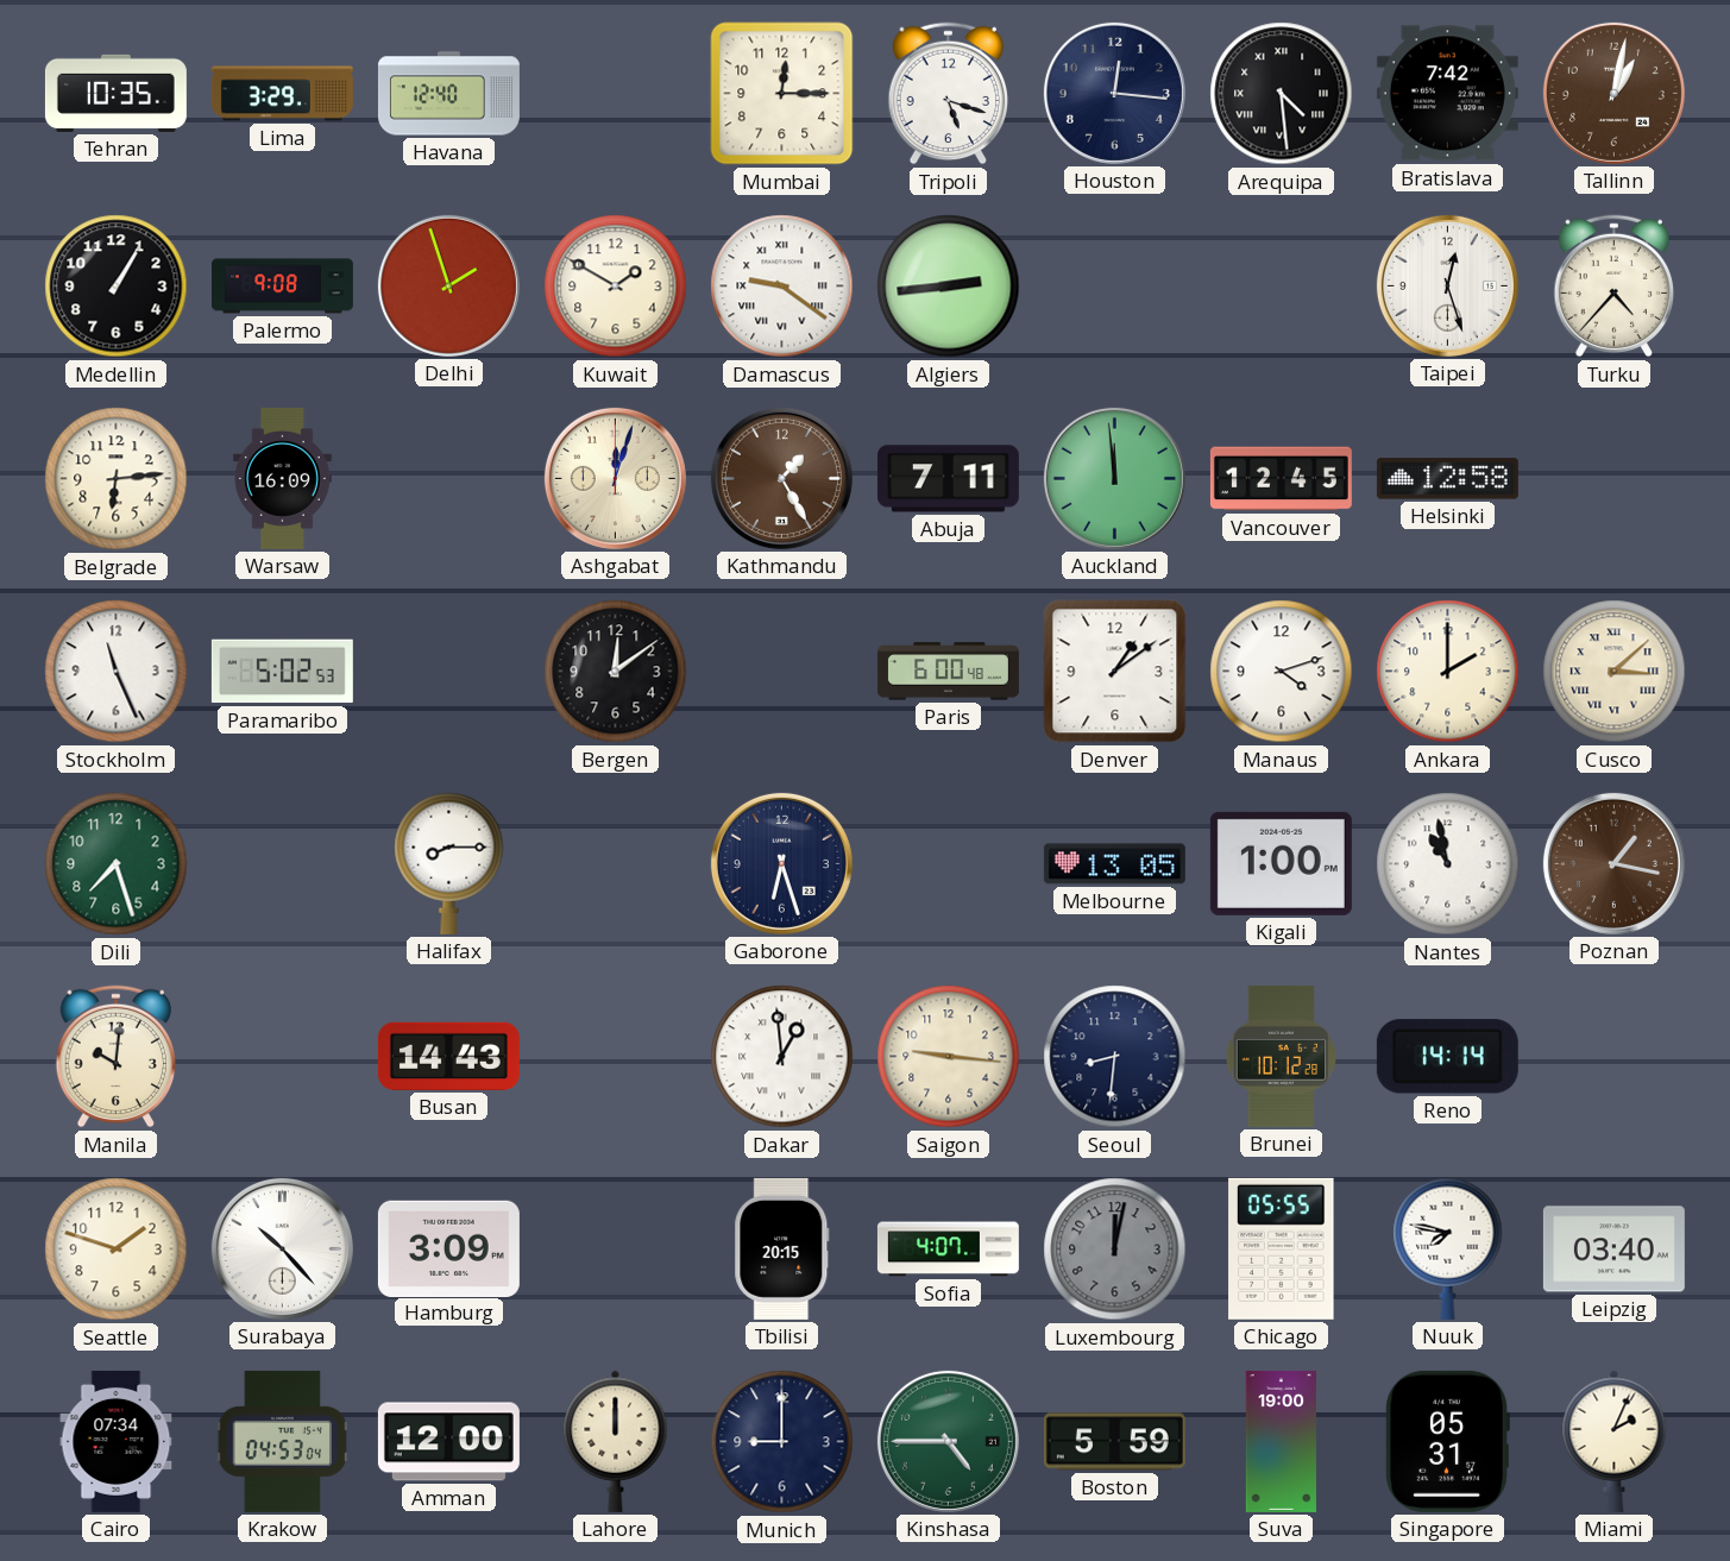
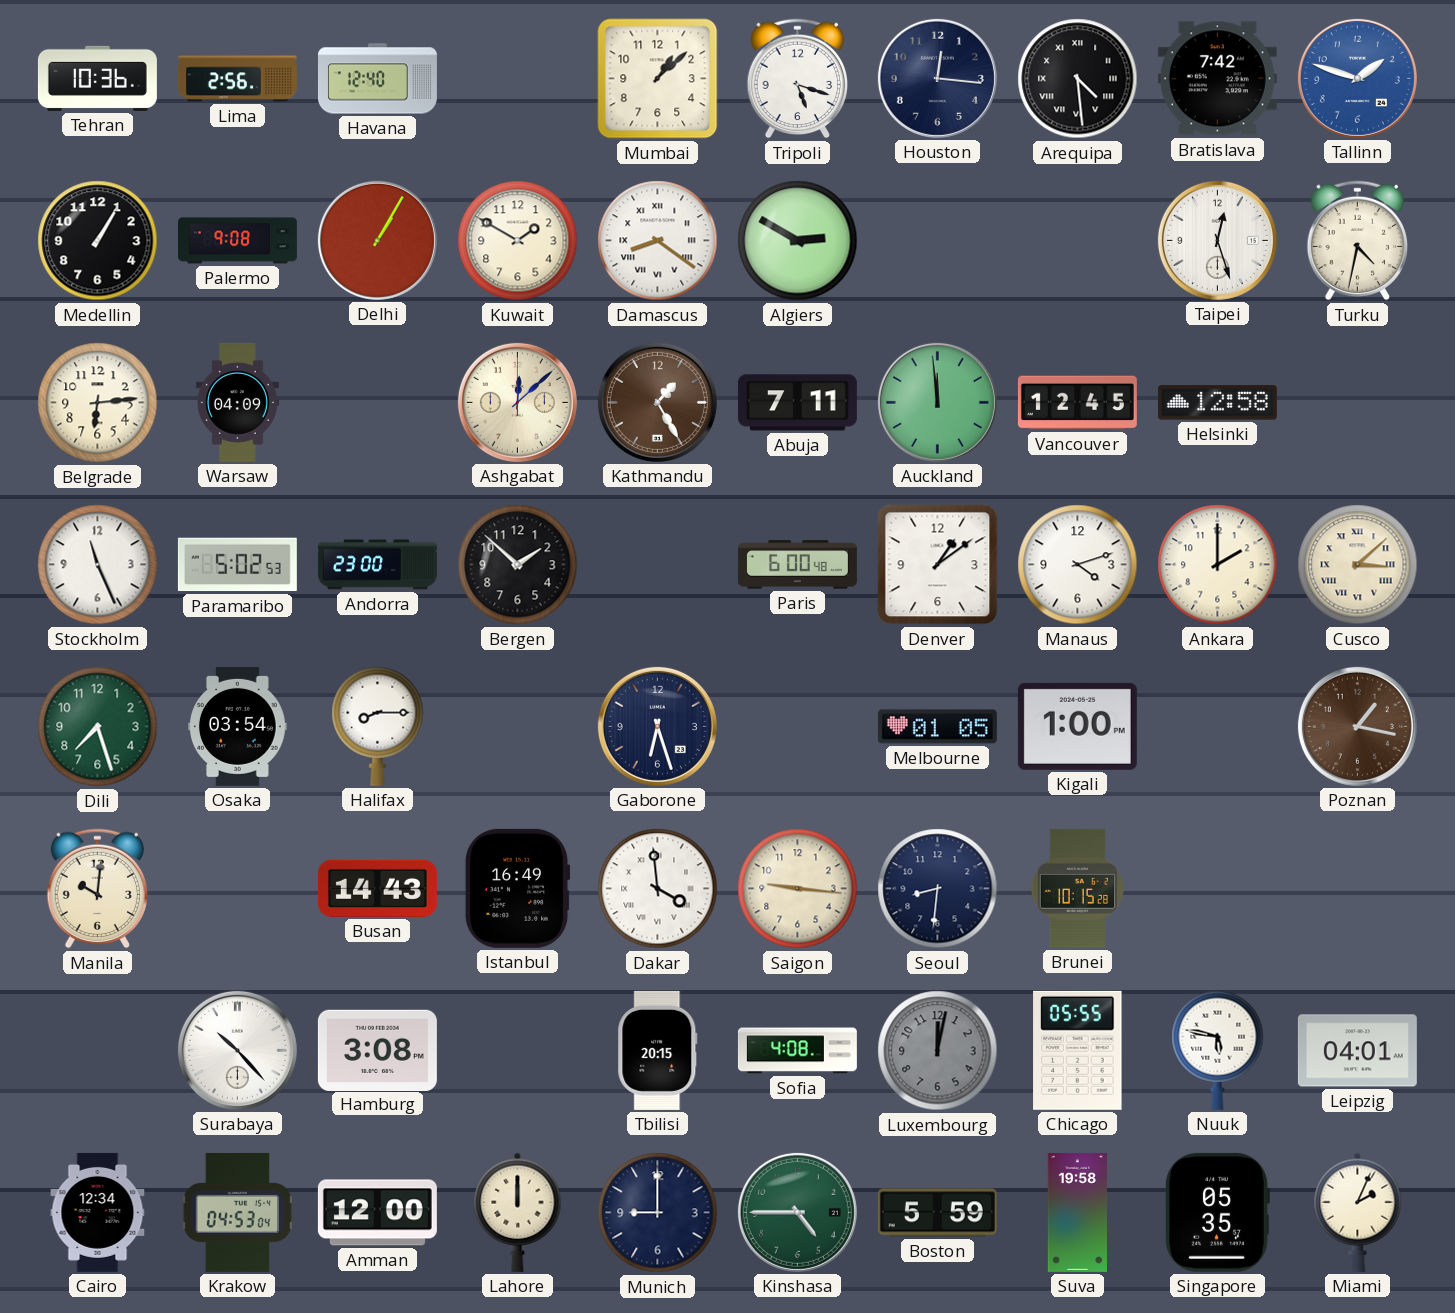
Tehran: 10:35 -> 10:36
Lima: 3:29 -> 2:56
Mumbai: 12:15 -> 1:08
Tallinn: 1:02 -> 1:48
Tallinn dial: brown -> blue
Delhi: 1:57 -> 1:05
Damascus: 9:21 -> 8:21
Algiers: 2:44 -> 2:50
Turku: 4:37 -> 4:32
Warsaw: 16:09 -> 04:09
Ashgabat: 12:03 -> 12:08
Andorra: none -> 23:00
Bergen: 12:09 -> 1:52
Osaka: none -> 03:54
Melbourne: 13:05 -> 01:05
Nantes: 10:58 -> none
Istanbul: none -> 16:49
Dakar: 12:59 -> 3:59
Brunei: 10:12 -> 10:15
Reno: 14:14 -> none
Seattle: 1:48 -> none
Hamburg: 3:09 -> 3:08
Sofia: 4:07 -> 4:08
Nuuk: 7:47 -> 5:47
Leipzig: 03:40 -> 04:01
Cairo: 07:34 -> 12:34
Suva: 19:00 -> 19:58
Singapore: 05:31 -> 05:35
